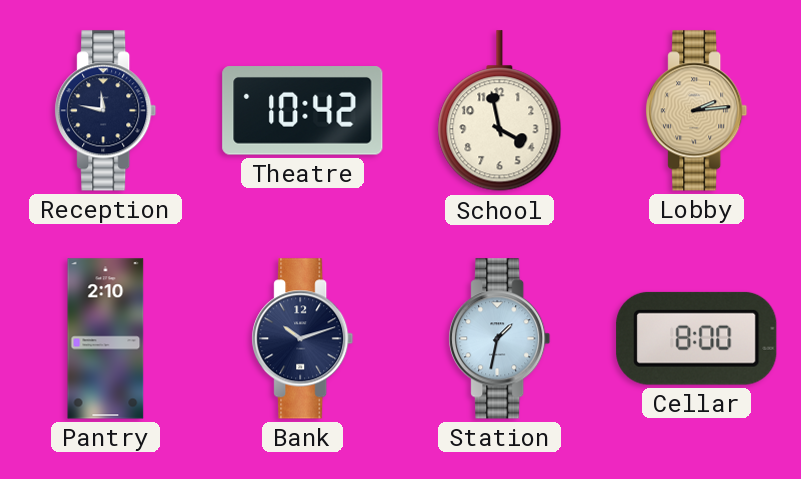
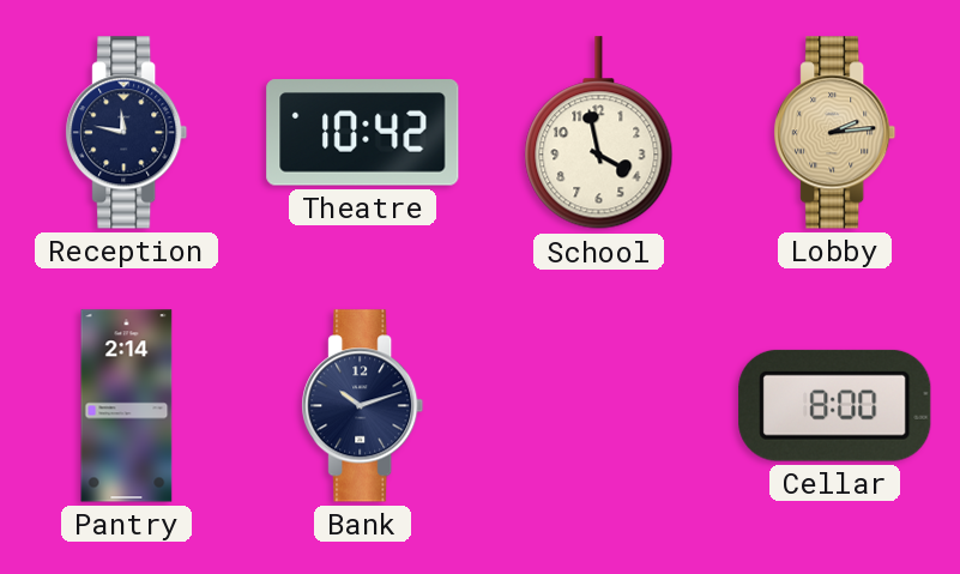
Pantry: 2:10 -> 2:14
Station: 1:32 -> none
